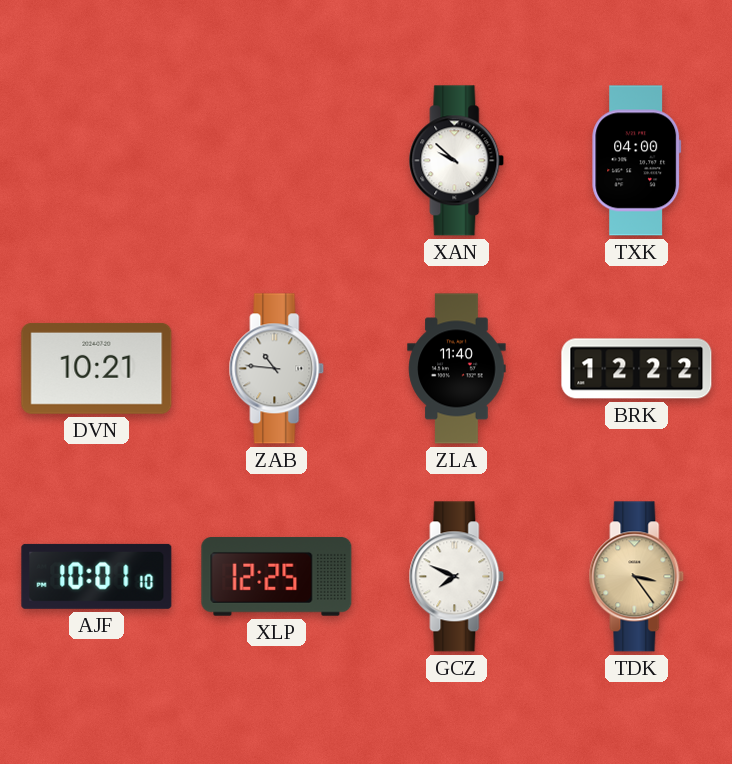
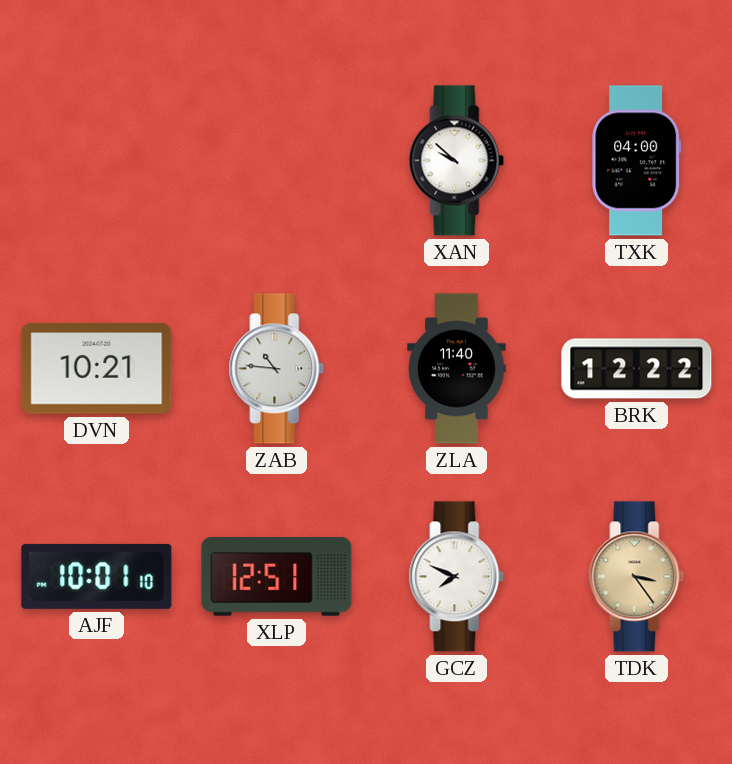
XLP: 12:25 -> 12:51
